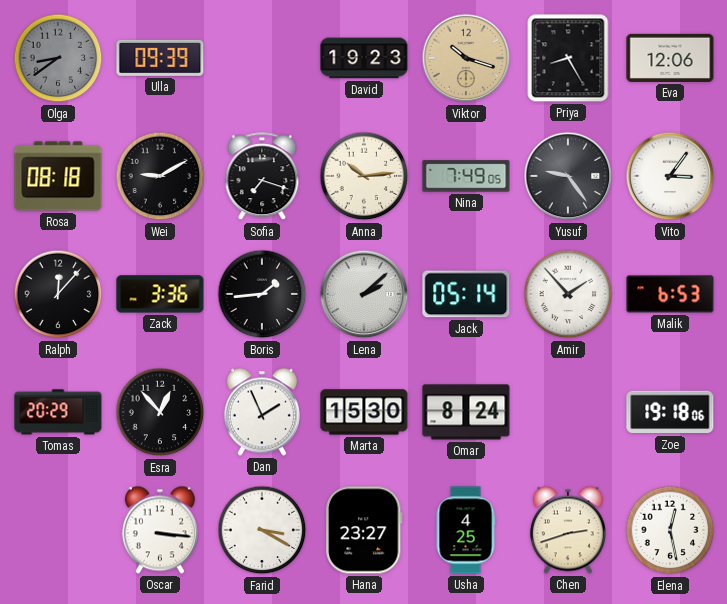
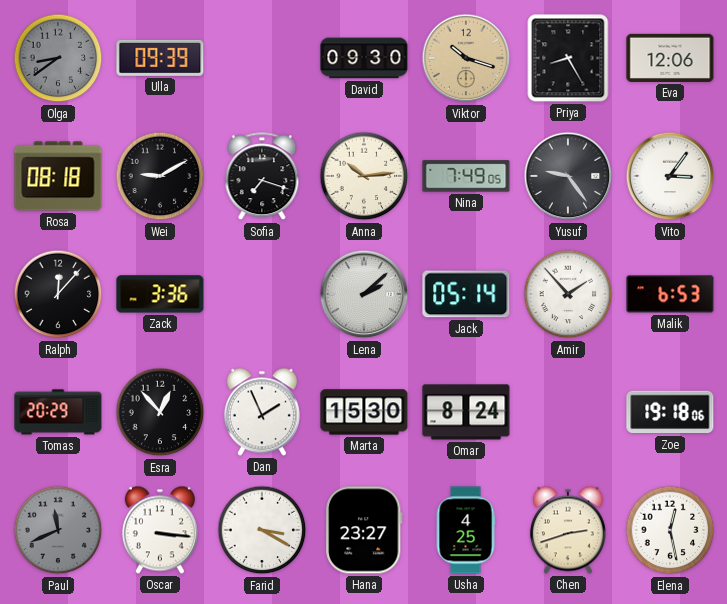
David: 19:23 -> 09:30
Boris: 1:44 -> none
Paul: none -> 11:41
